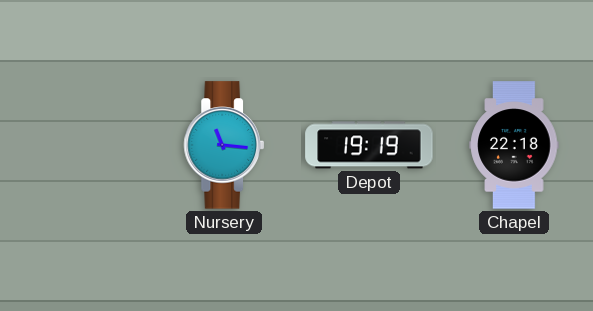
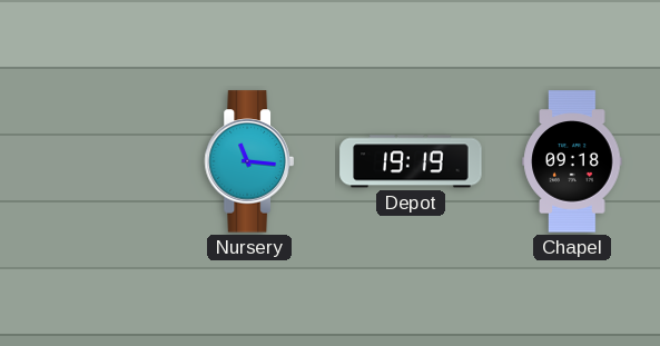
Chapel: 22:18 -> 09:18
